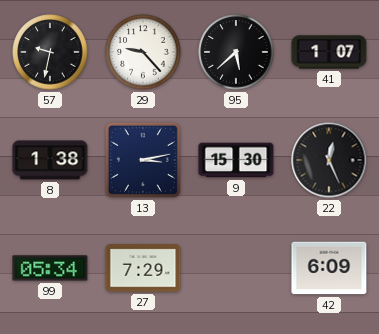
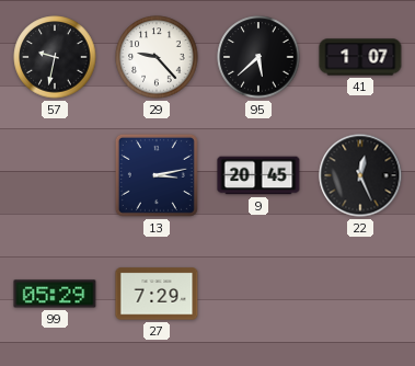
8: 1:38 -> none
9: 15:30 -> 20:45
99: 05:34 -> 05:29
42: 6:09 -> none
